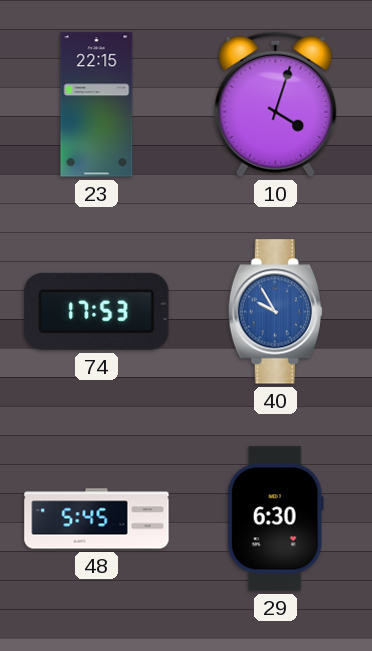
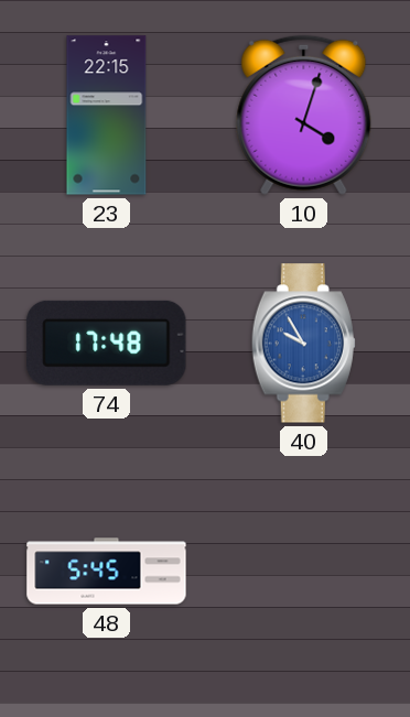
74: 17:53 -> 17:48
29: 6:30 -> none
